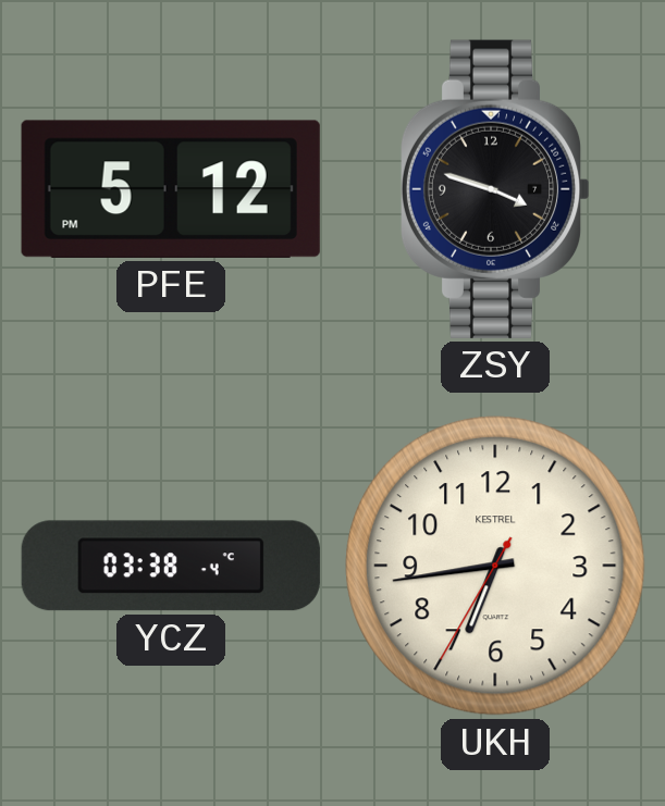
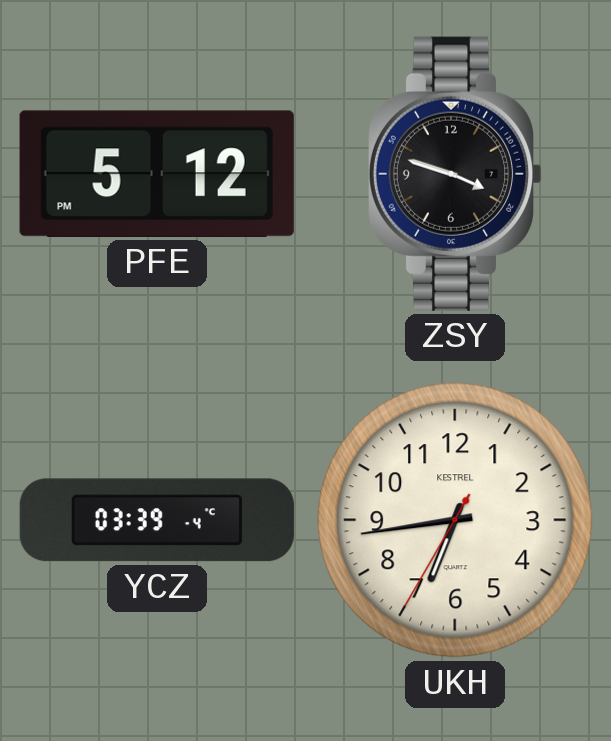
YCZ: 03:38 -> 03:39
